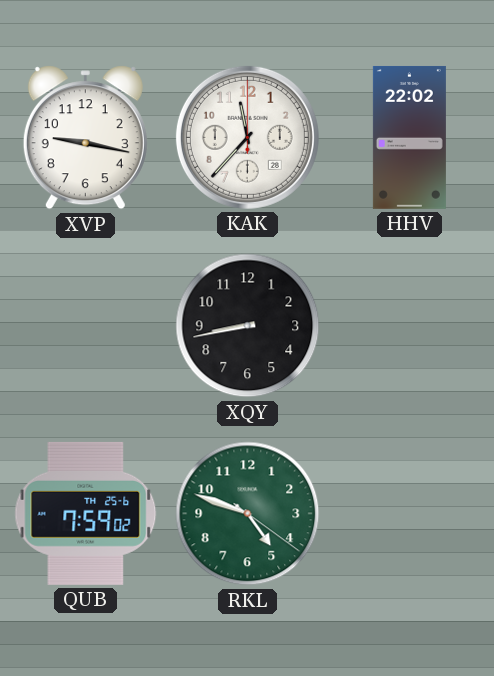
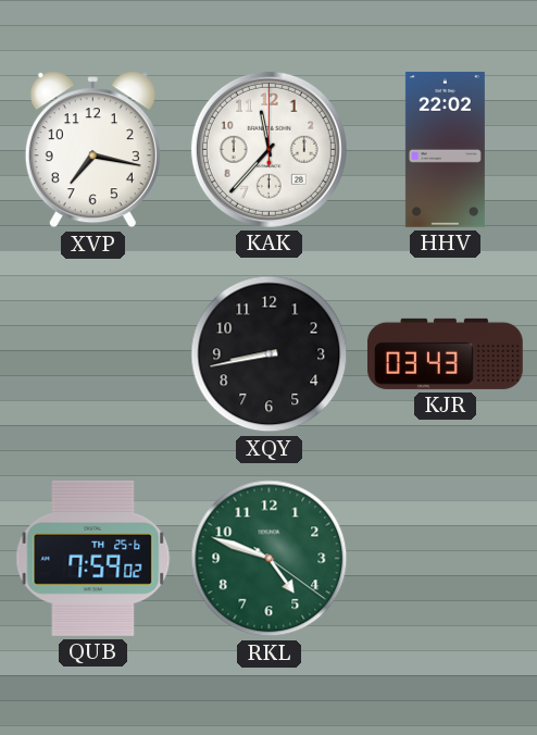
XVP: 9:17 -> 7:17
KJR: none -> 03:43
